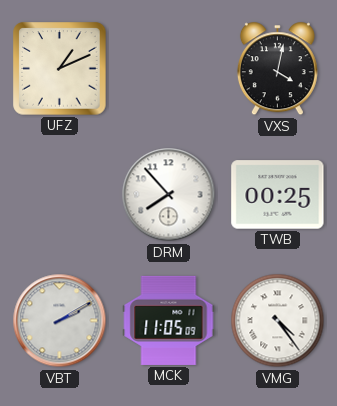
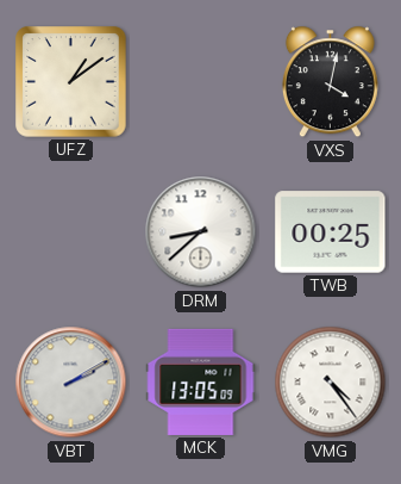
UFZ: 1:11 -> 1:09
DRM: 7:53 -> 8:38
MCK: 11:05 -> 13:05
